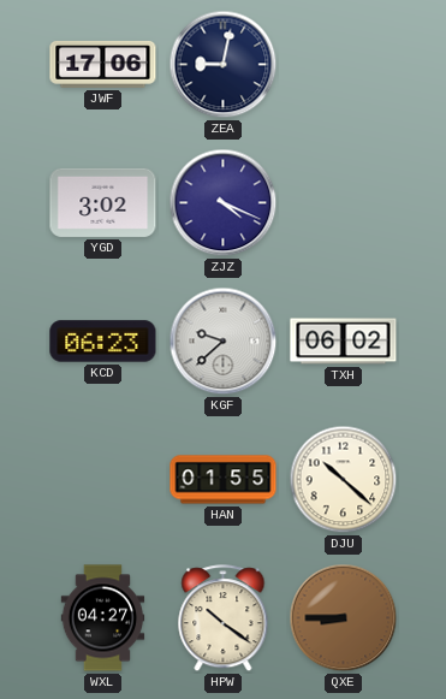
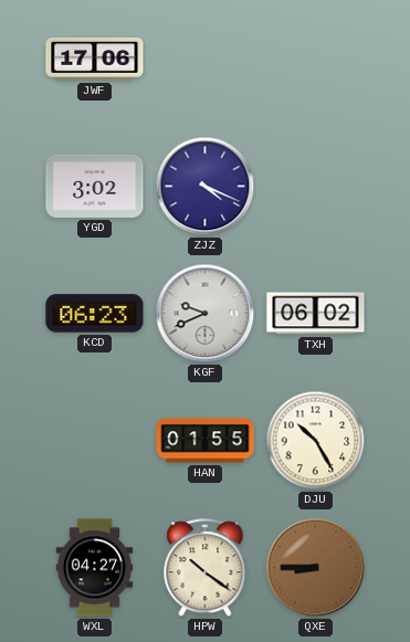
ZEA: 9:02 -> none
KGF: 9:38 -> 9:41
DJU: 10:22 -> 10:25
